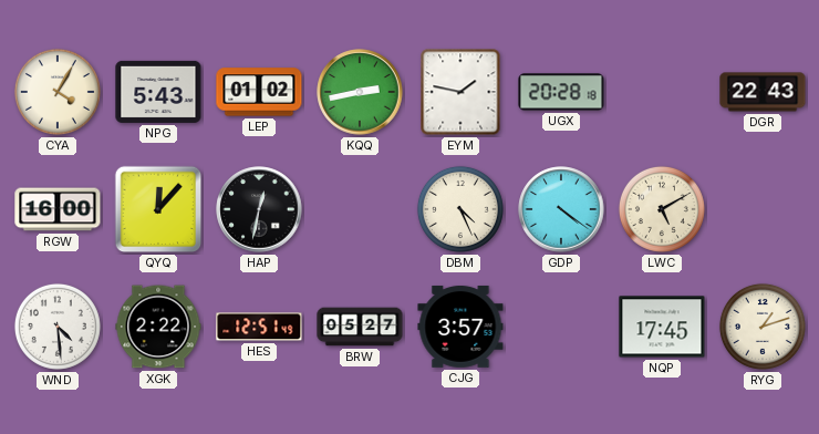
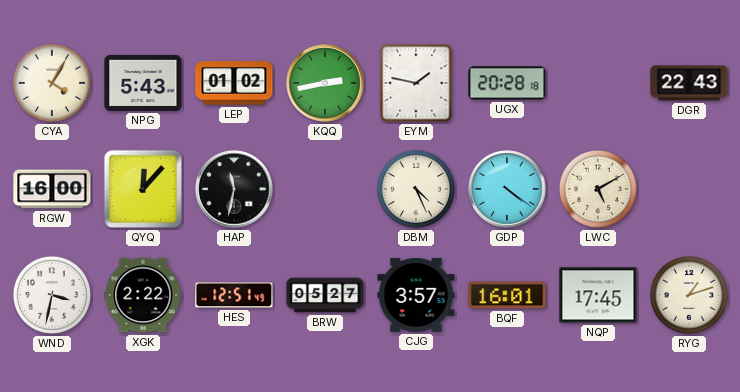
HAP: 12:32 -> 11:32
WND: 4:29 -> 3:32
BQF: none -> 16:01
